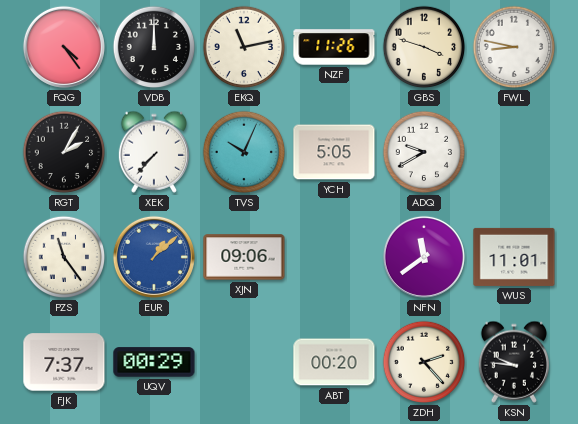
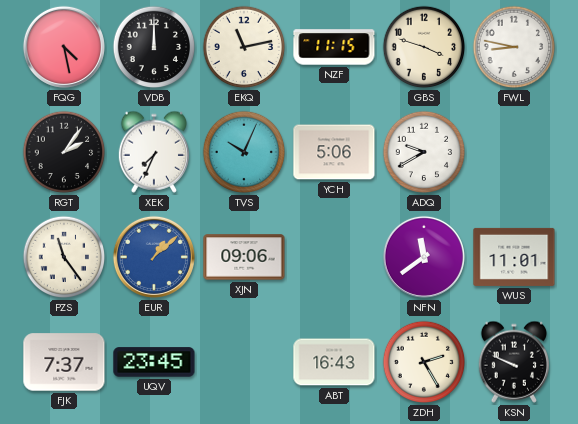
FQG: 4:24 -> 4:28
NZF: 11:26 -> 11:15
RGT: 2:05 -> 2:06
XEK: 7:37 -> 7:34
YCH: 5:05 -> 5:06
UQV: 00:29 -> 23:45
ABT: 00:20 -> 16:43
ZDH: 2:23 -> 2:25
KSN: 9:46 -> 9:49
